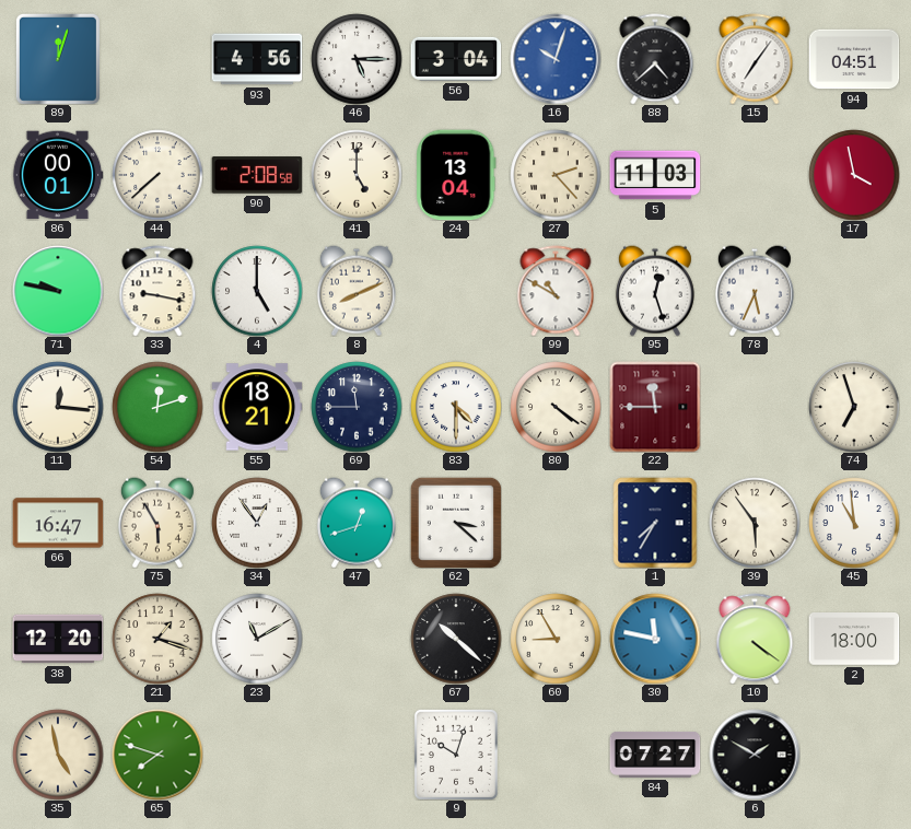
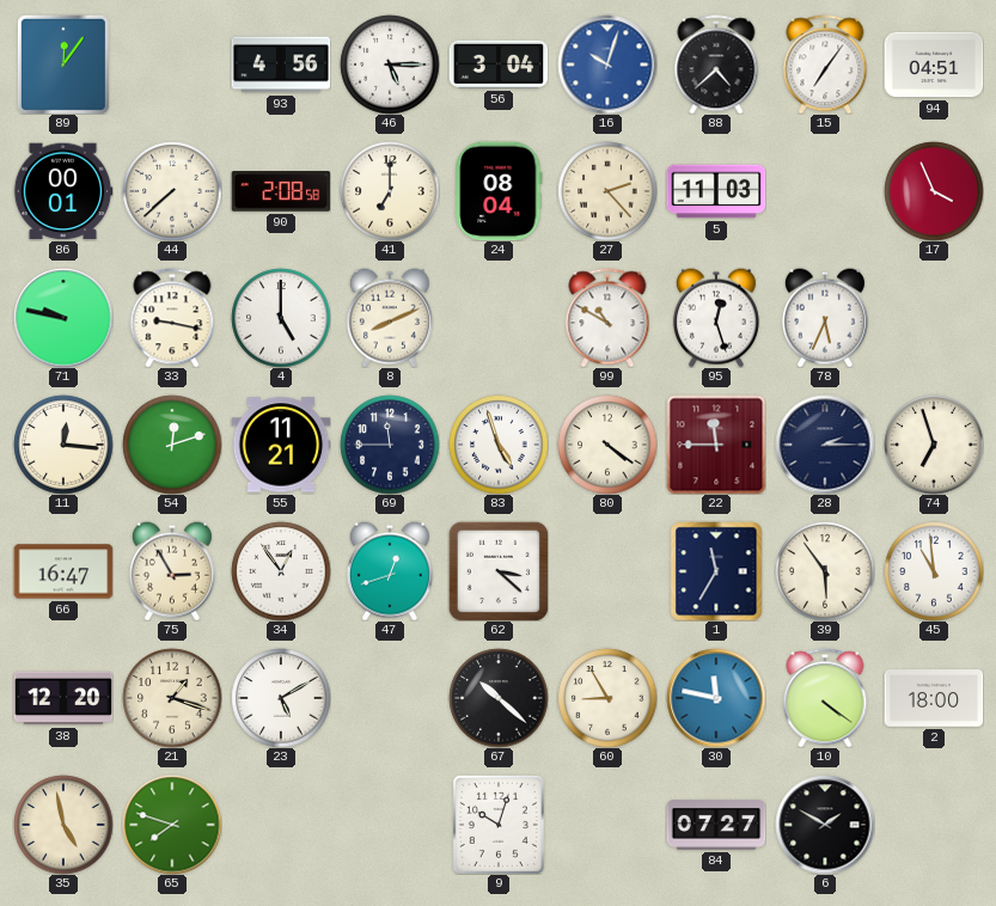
89: 12:03 -> 12:06
41: 5:00 -> 7:00
24: 13:04 -> 08:04
17: 3:58 -> 3:56
55: 18:21 -> 11:21
83: 4:30 -> 4:57
28: none -> 2:15
75: 5:55 -> 2:55
1: 7:35 -> 11:35
23: 11:10 -> 5:10
